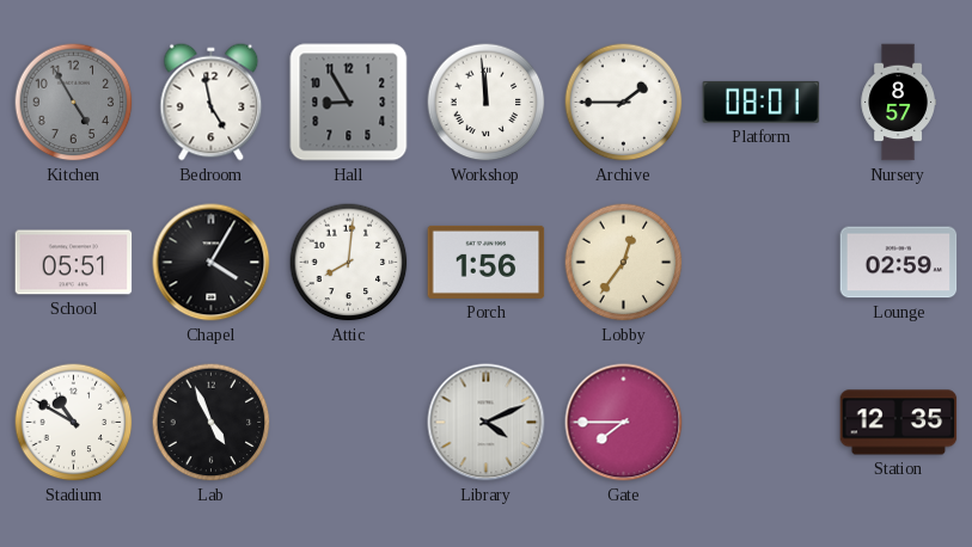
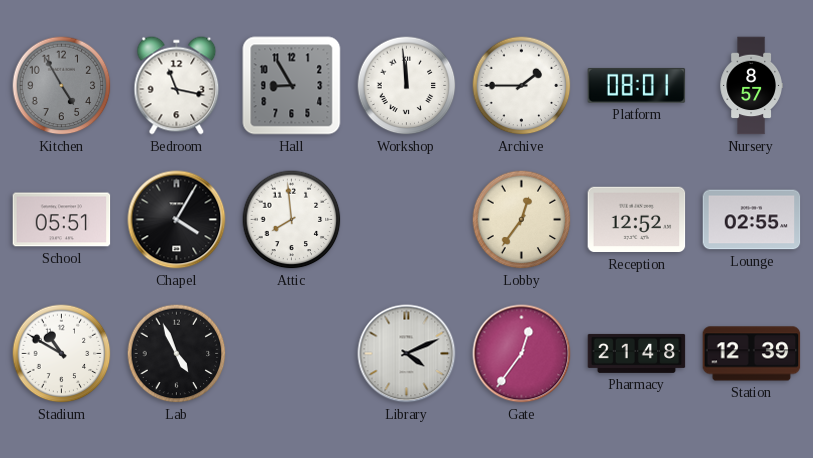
Bedroom: 4:58 -> 11:17
Attic: 8:01 -> 7:59
Porch: 1:56 -> none
Reception: none -> 12:52
Lounge: 02:59 -> 02:55
Gate: 7:45 -> 12:36
Pharmacy: none -> 21:48
Station: 12:35 -> 12:39
